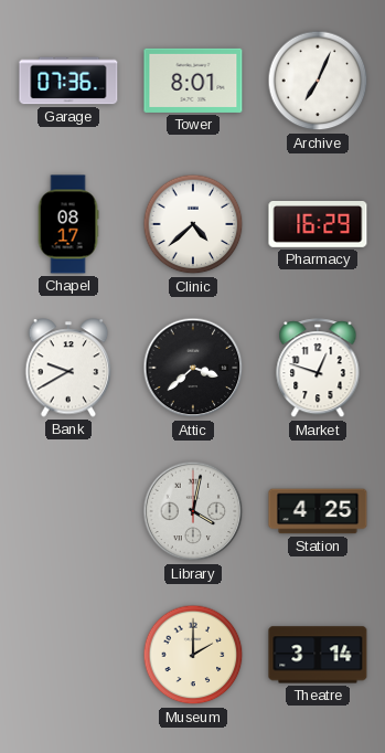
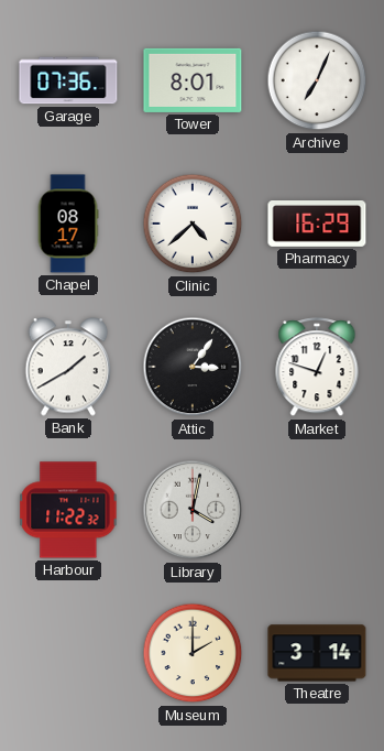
Bank: 9:40 -> 1:40
Attic: 3:38 -> 3:06
Harbour: none -> 11:22
Station: 4:25 -> none
